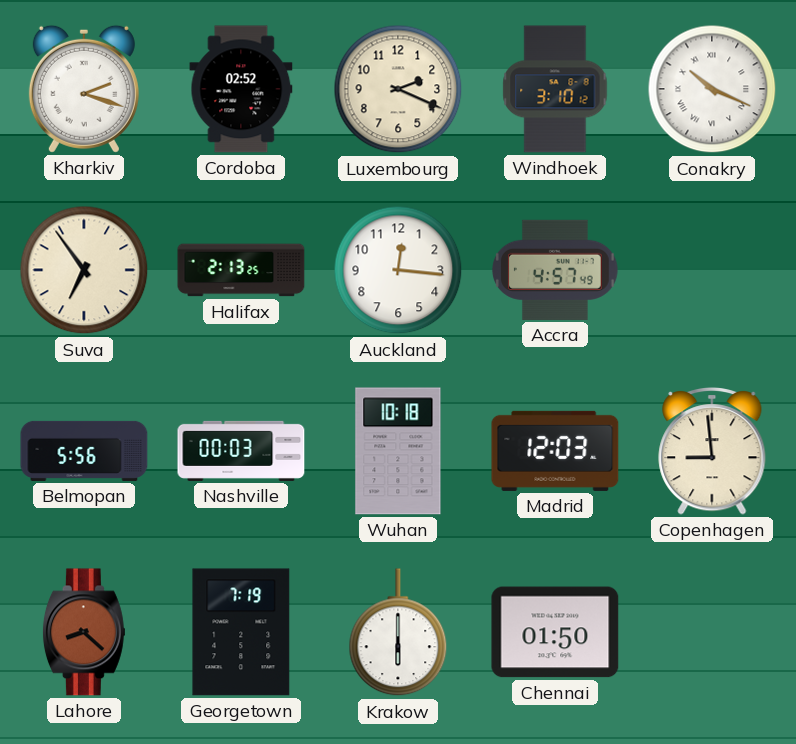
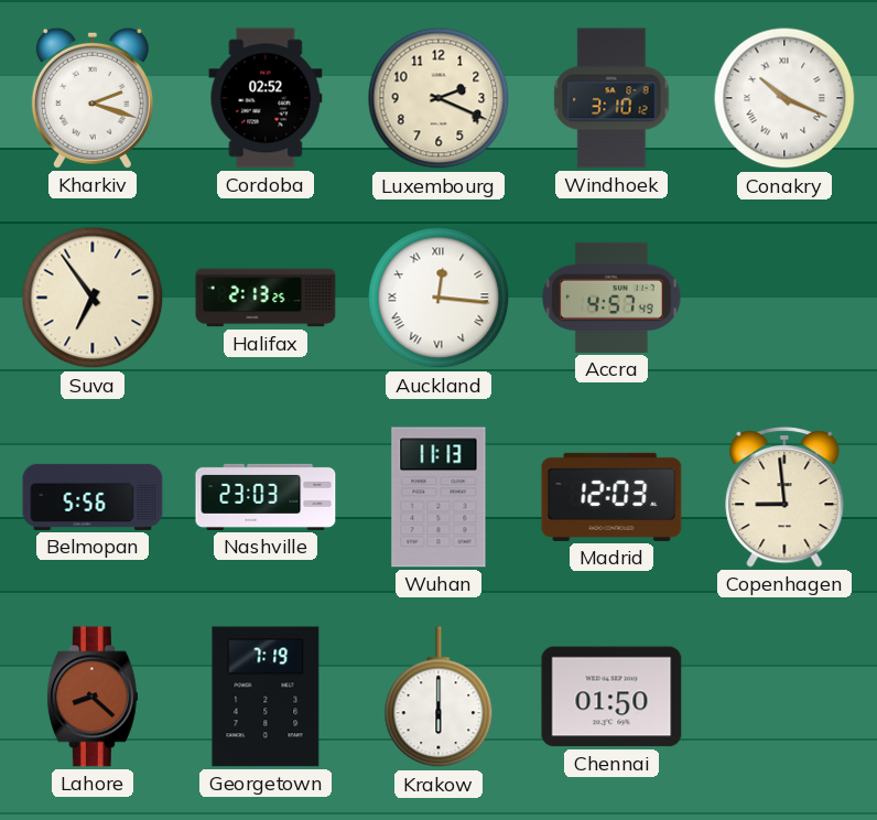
Auckland numerals: Arabic -> Roman
Nashville: 00:03 -> 23:03
Wuhan: 10:18 -> 11:13
